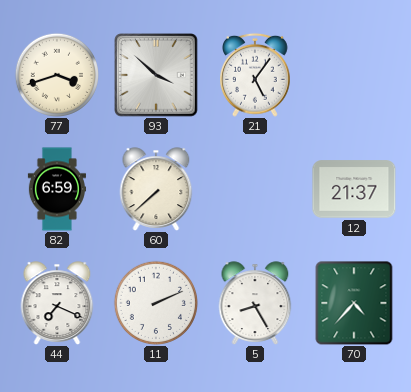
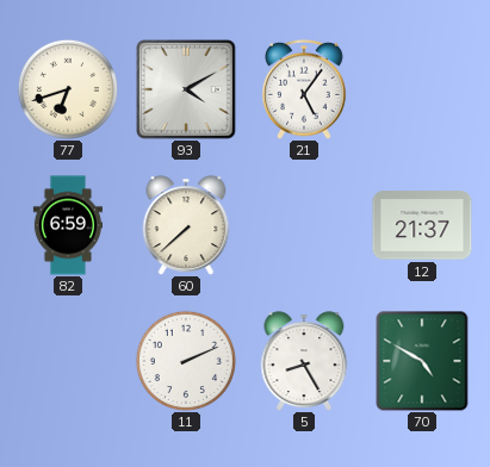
77: 3:42 -> 6:42
93: 3:52 -> 4:10
44: 7:19 -> none
70: 4:37 -> 4:50
